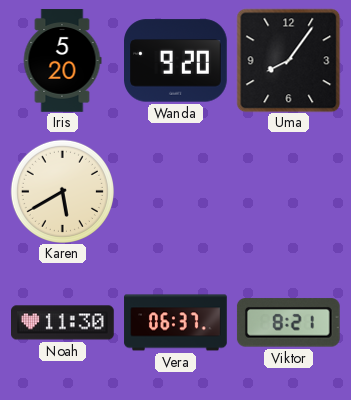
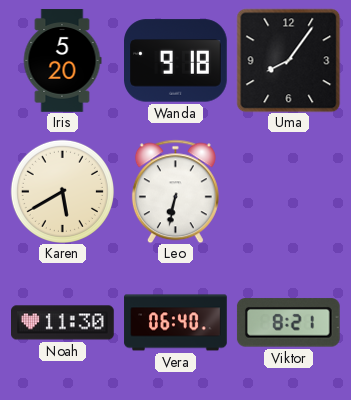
Wanda: 9:20 -> 9:18
Leo: none -> 6:32
Vera: 06:37 -> 06:40
